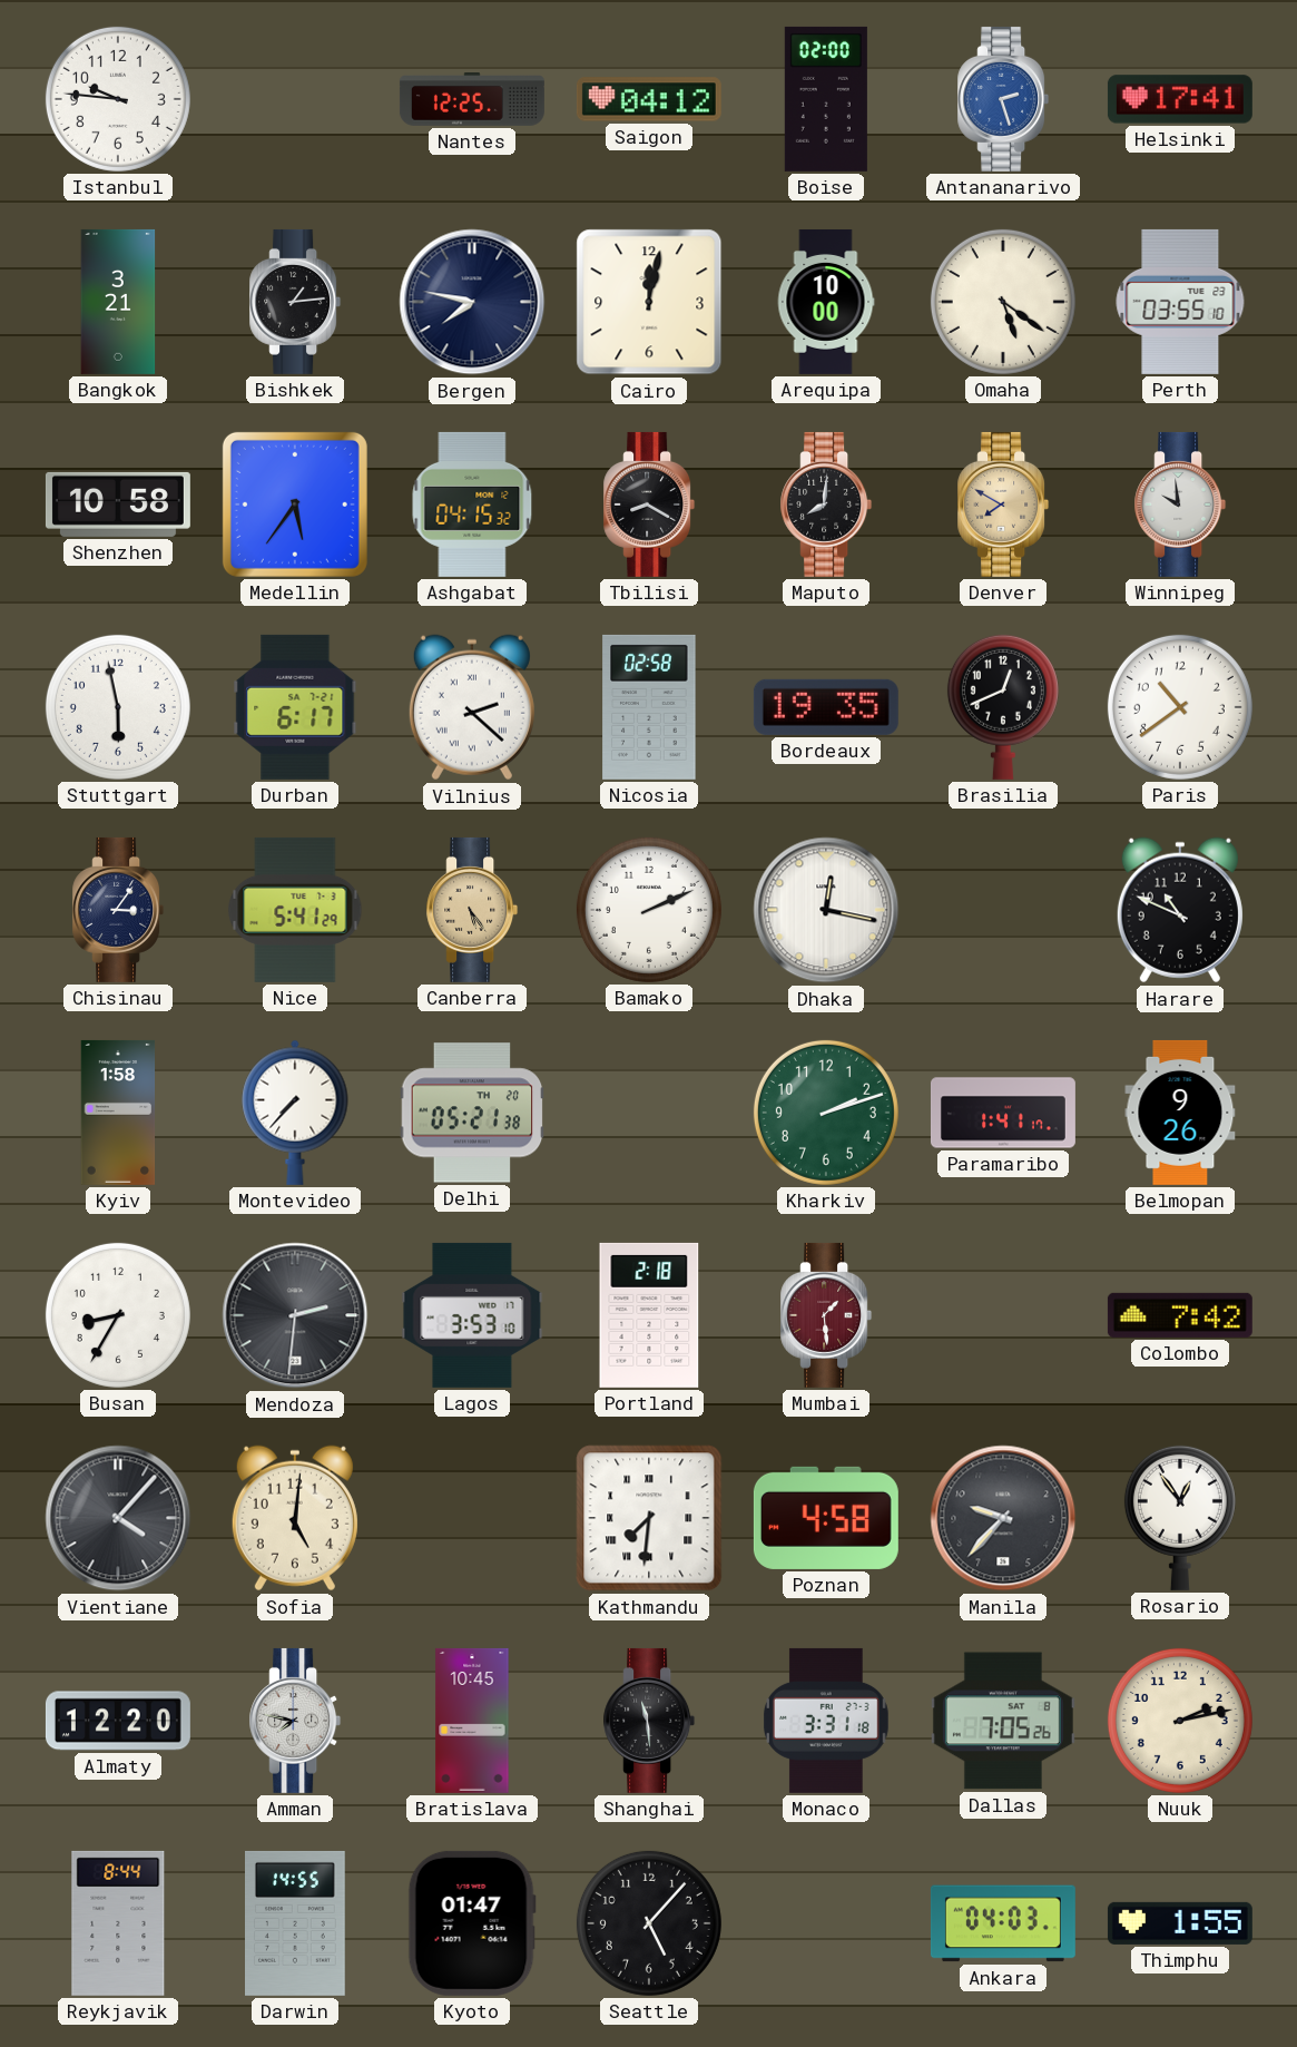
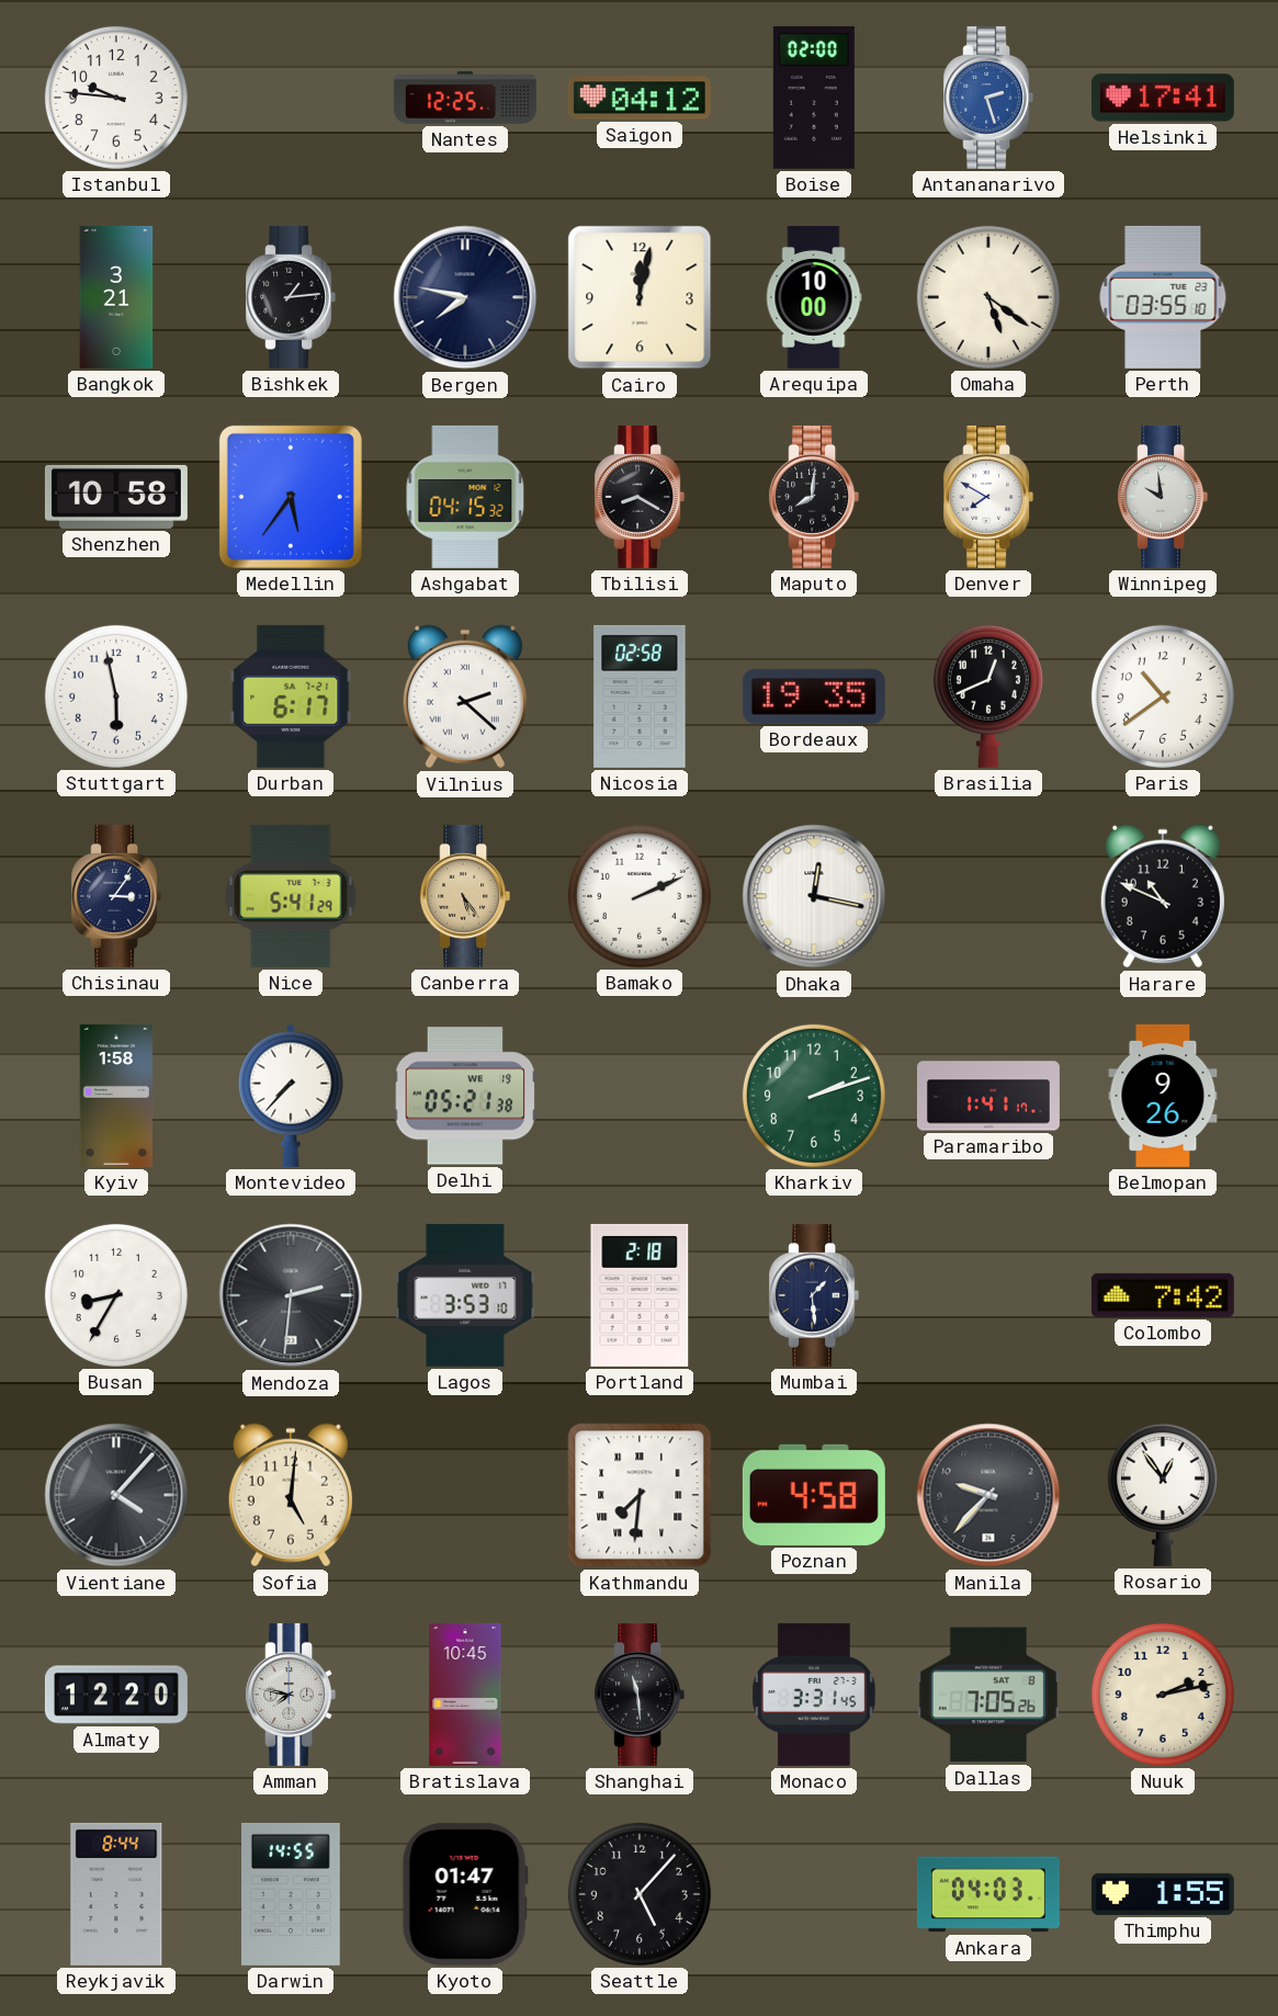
Denver dial: champagne -> white
Delhi date: TH 20 -> WE 19
Mumbai dial: burgundy -> navy
Monaco: 3:31:18 -> 3:31:45
